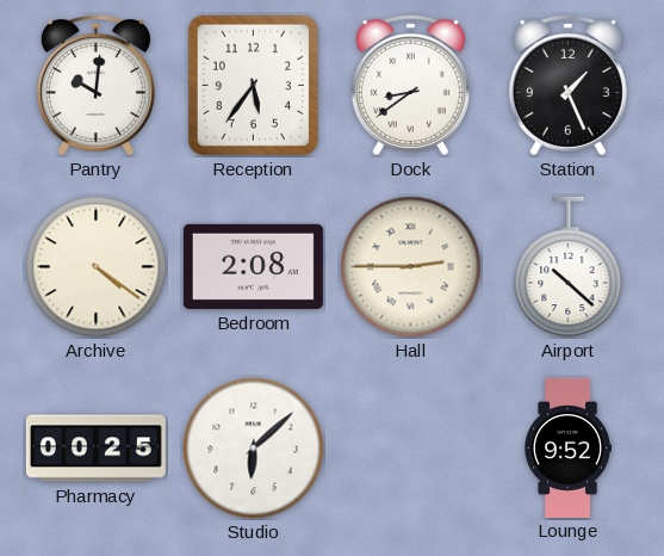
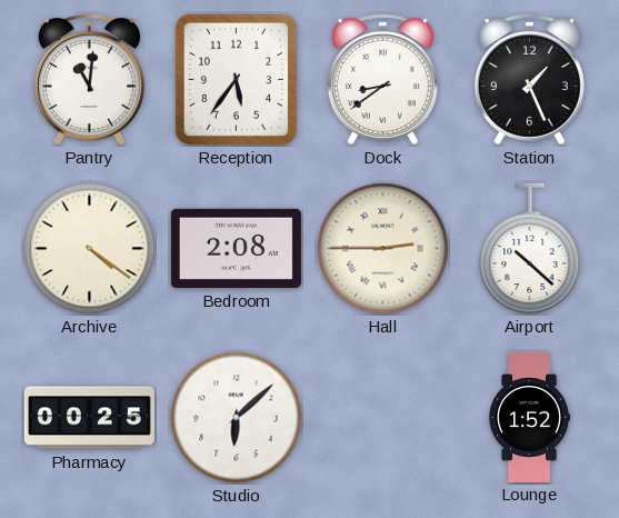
Pantry: 10:01 -> 11:01
Lounge: 9:52 -> 1:52
